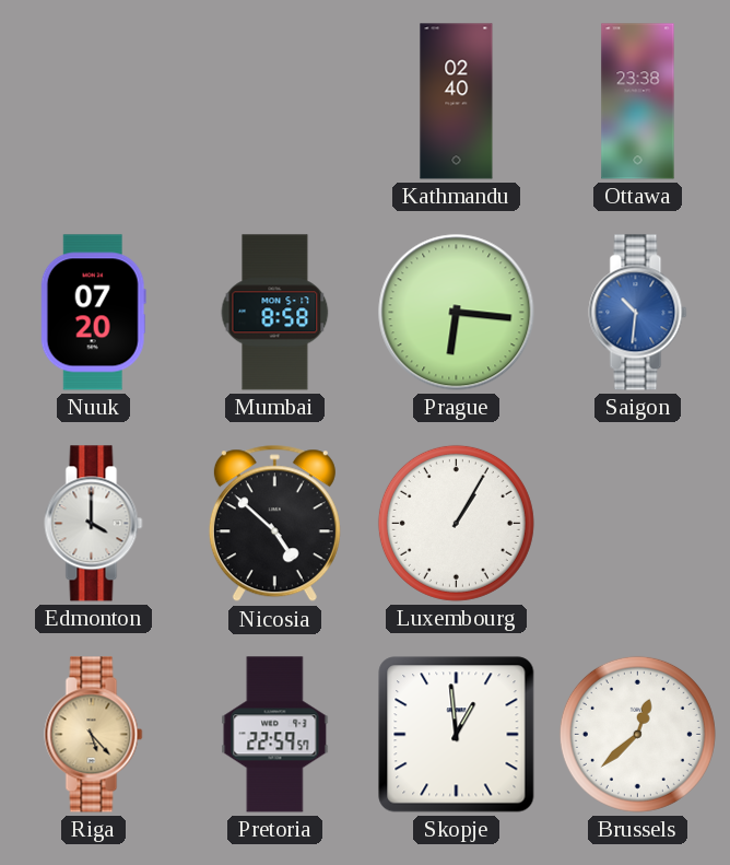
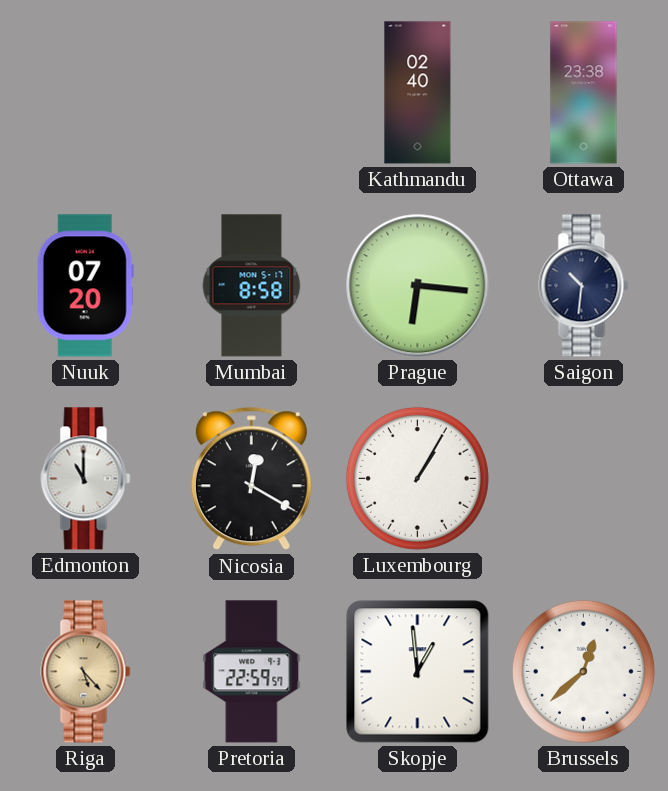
Saigon dial: blue -> navy
Edmonton: 4:00 -> 11:00
Nicosia: 4:52 -> 12:20
